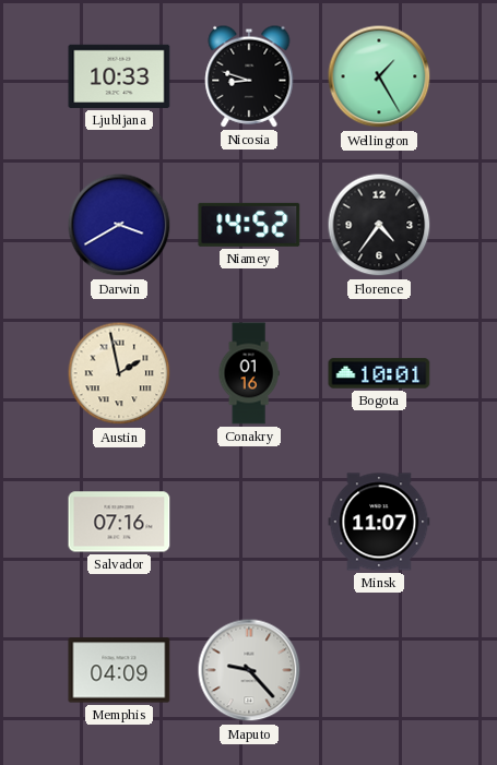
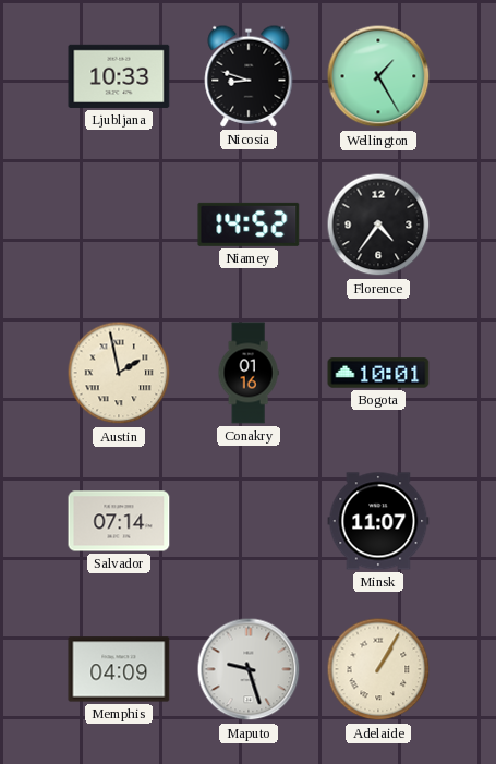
Darwin: 3:40 -> none
Salvador: 07:16 -> 07:14
Maputo: 9:23 -> 9:27
Adelaide: none -> 1:05
